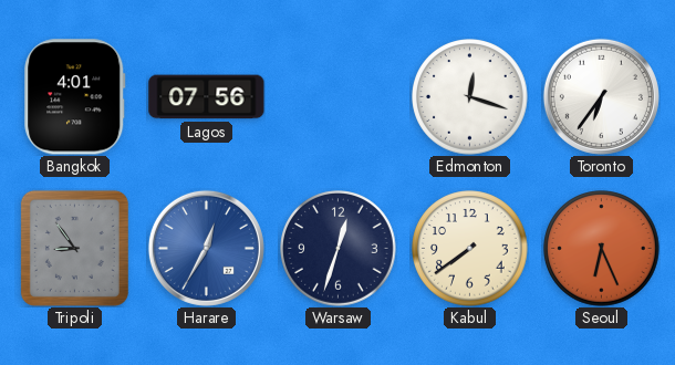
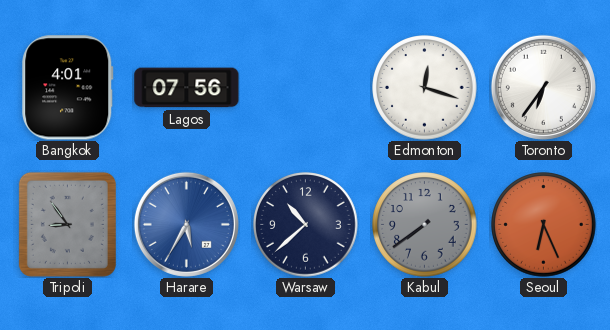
Harare: 12:35 -> 5:35
Warsaw: 12:33 -> 10:38
Kabul dial: cream -> grey
